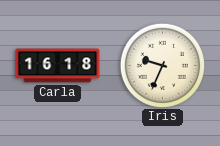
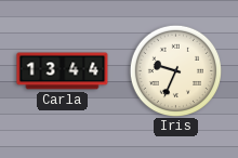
Carla: 16:18 -> 13:44
